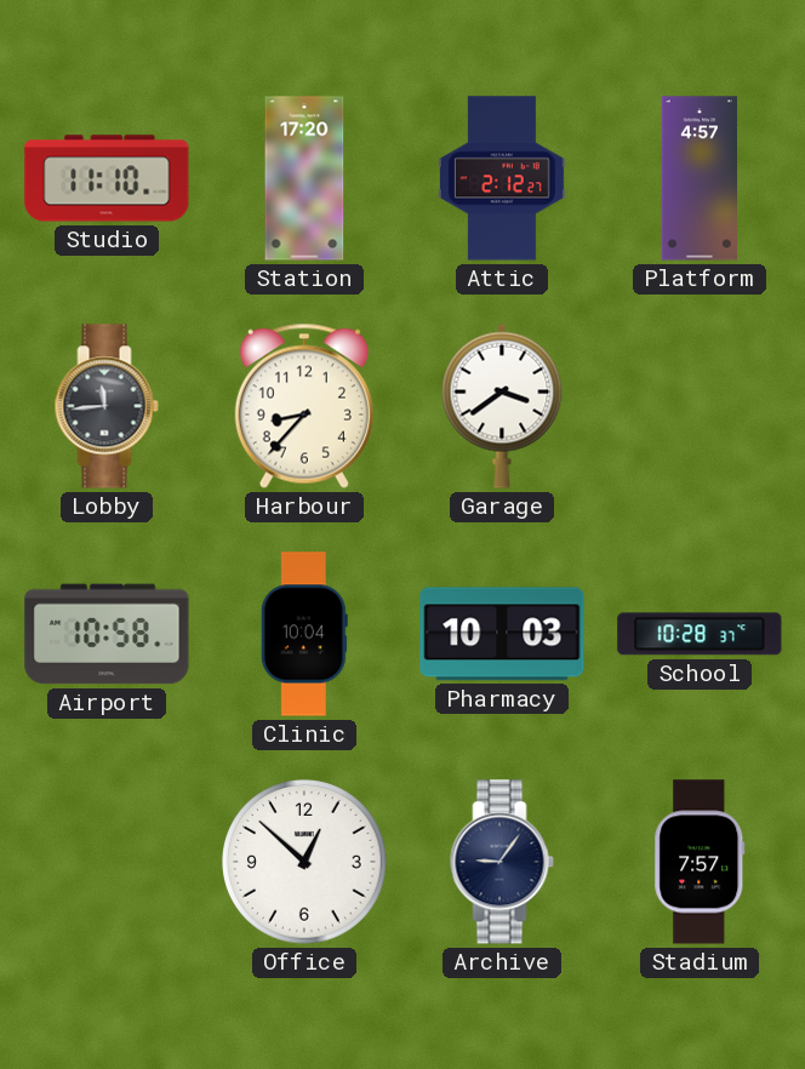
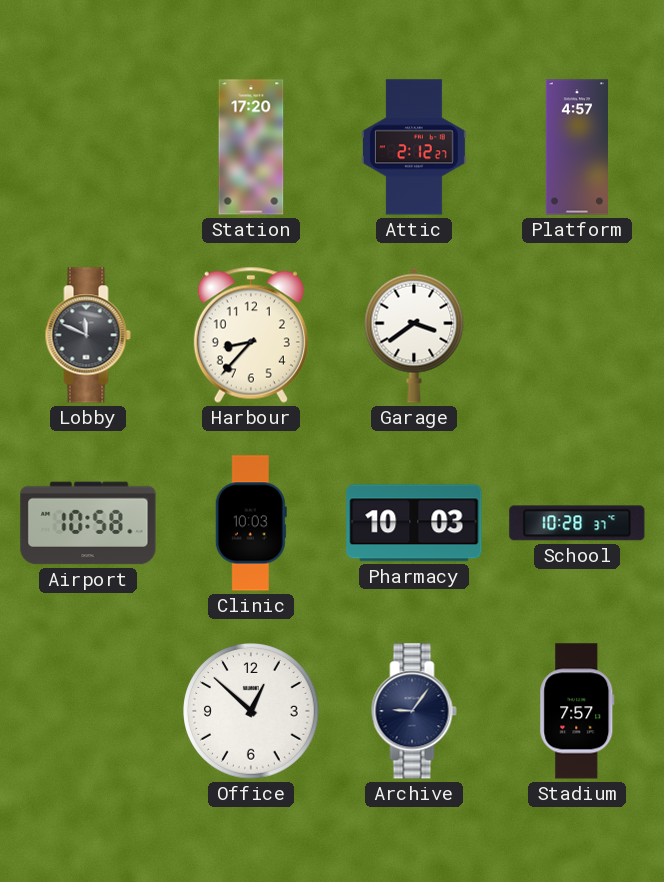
Studio: 11:10 -> none
Lobby: 11:44 -> 11:49
Clinic: 10:04 -> 10:03
